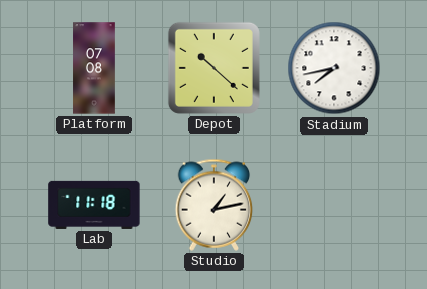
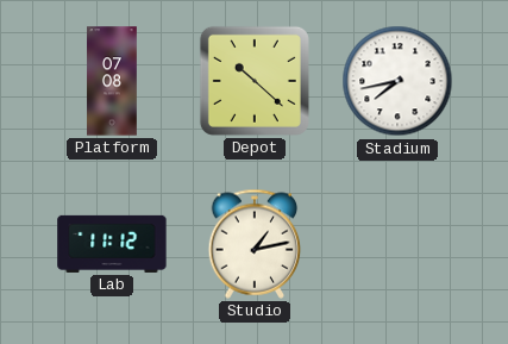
Lab: 11:18 -> 11:12
